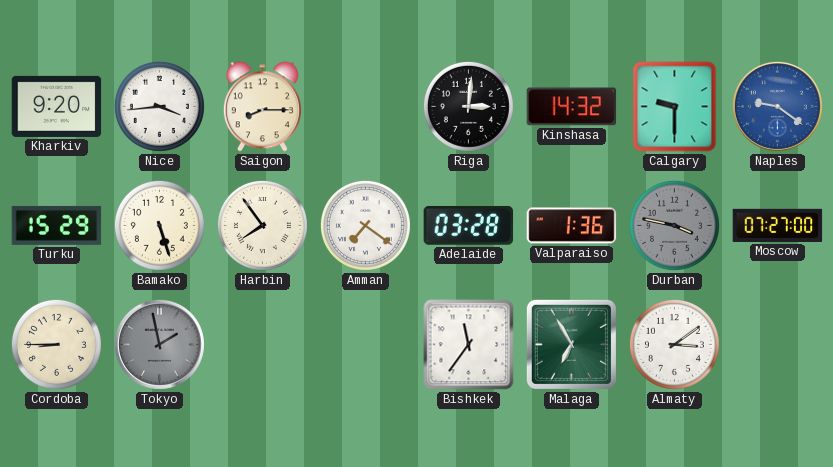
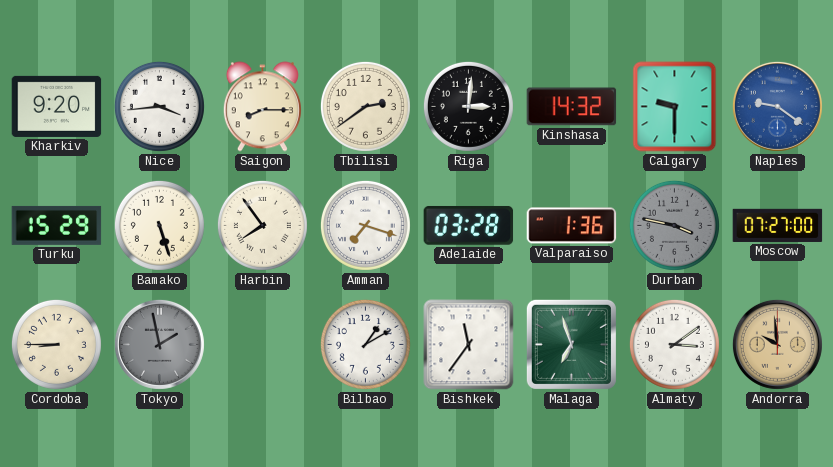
Tbilisi: none -> 2:39
Amman: 7:21 -> 7:18
Bilbao: none -> 1:10
Malaga: 6:55 -> 6:57
Andorra: none -> 9:59
